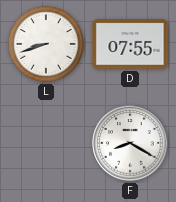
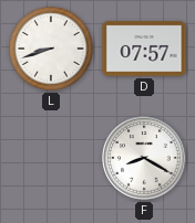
D: 07:55 -> 07:57
